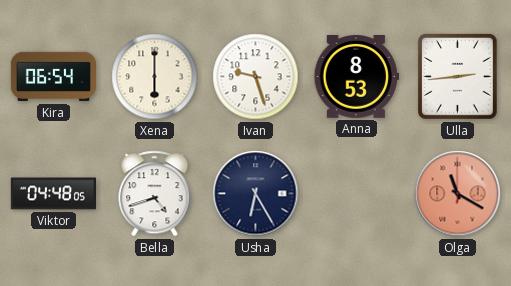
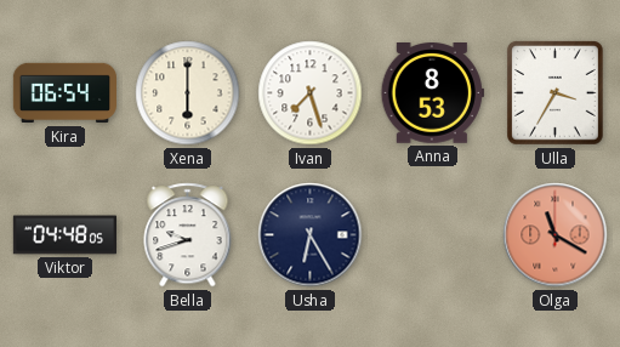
Ivan: 9:27 -> 7:27
Ulla: 2:44 -> 3:35
Bella: 4:42 -> 9:42
